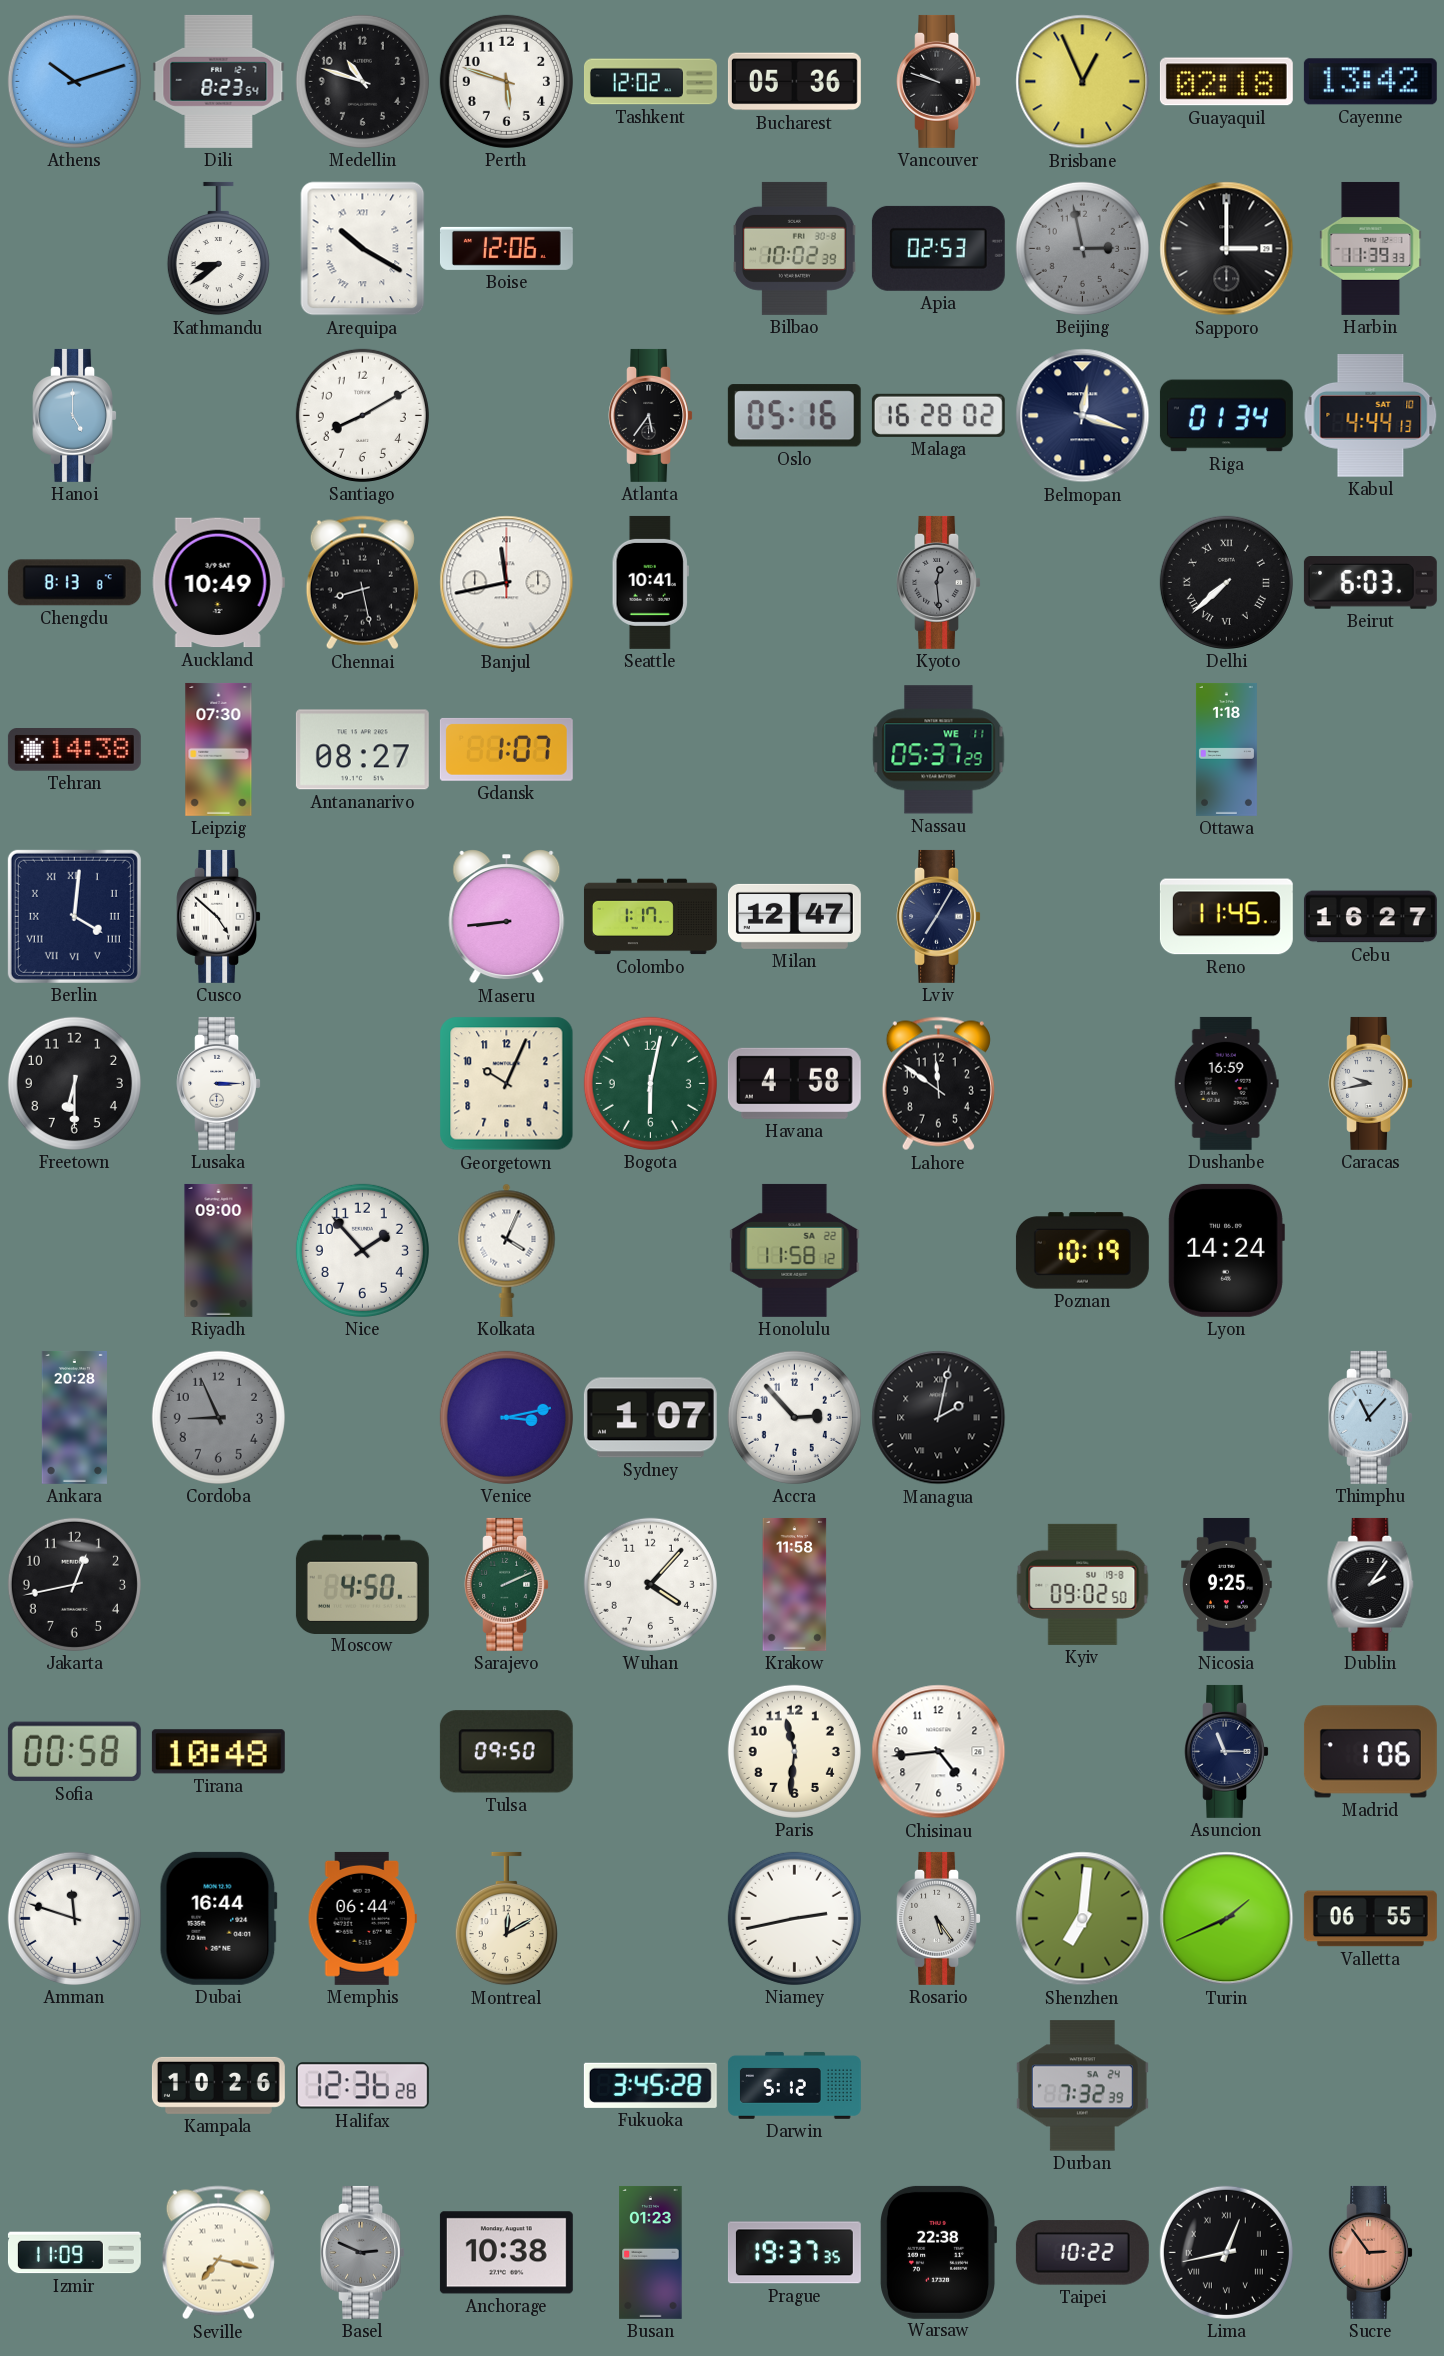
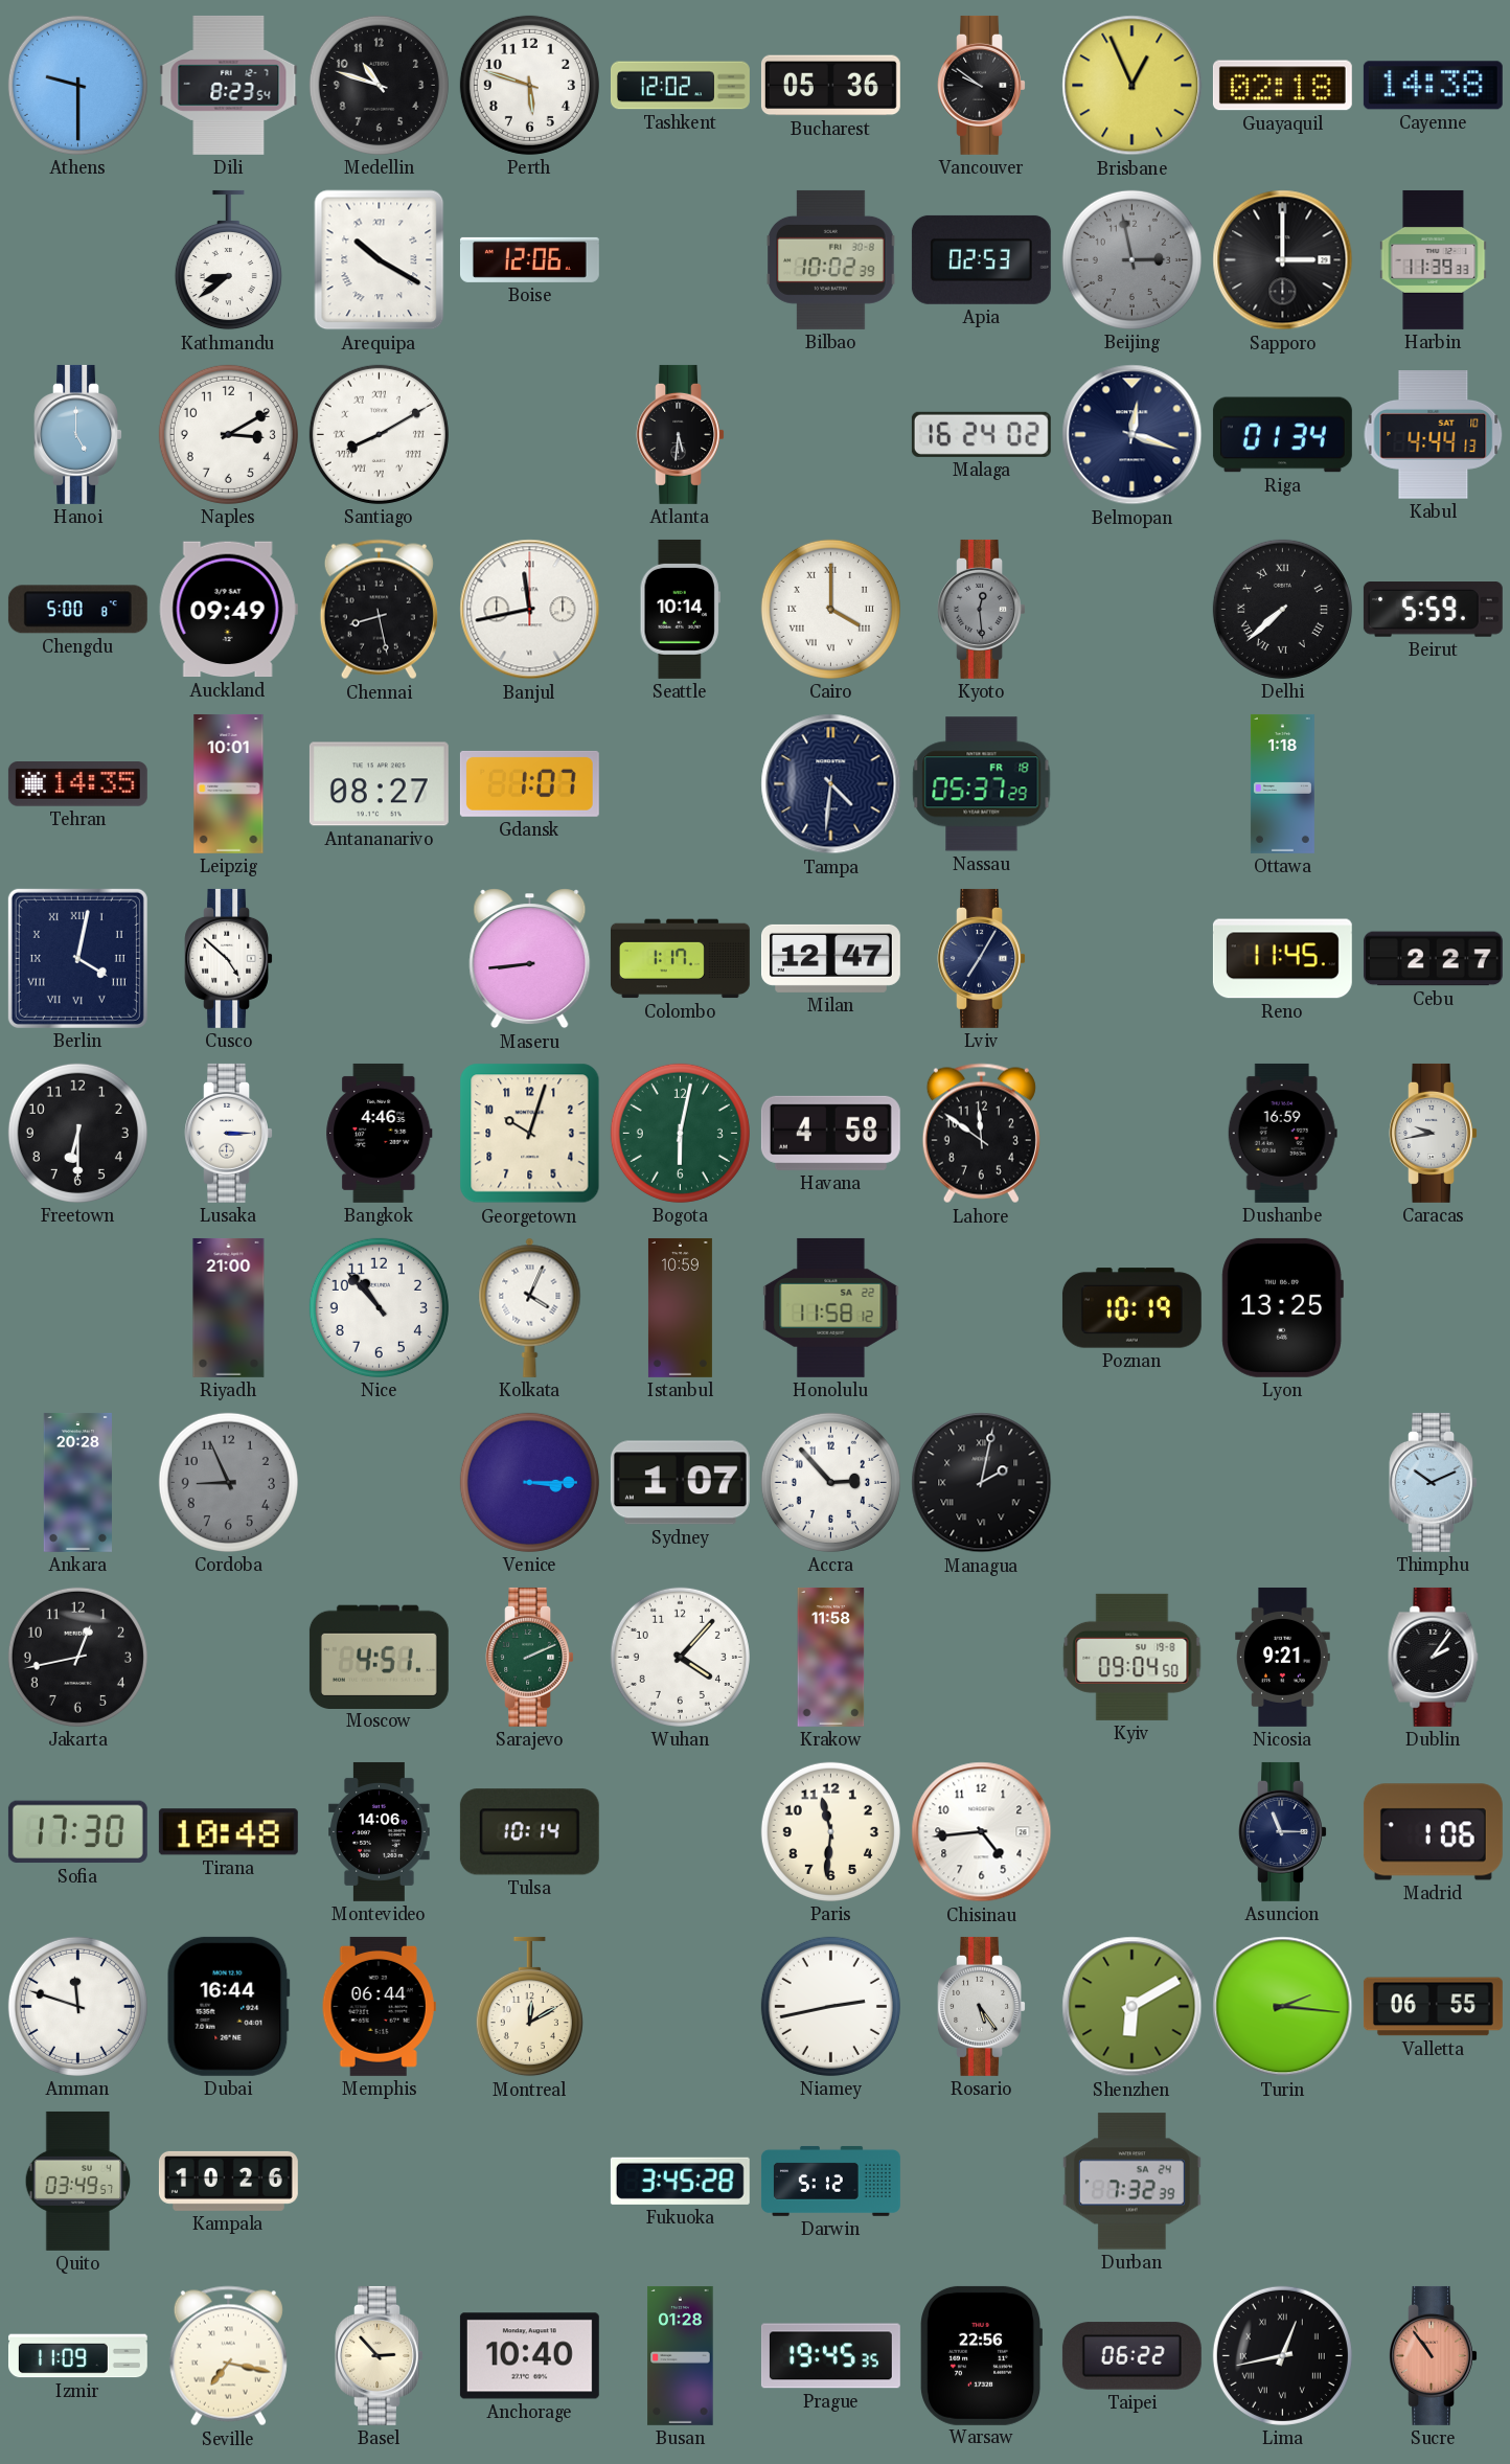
Athens: 10:12 -> 9:30
Vancouver: 9:48 -> 9:51
Cayenne: 13:42 -> 14:38
Naples: none -> 3:10
Santiago numerals: Arabic -> Roman
Atlanta: 5:36 -> 5:31
Oslo: 05:16 -> none
Malaga: 16:28 -> 16:24
Chengdu: 8:13 -> 5:00
Auckland: 10:49 -> 09:49
Seattle: 10:41 -> 10:14
Cairo: none -> 4:00
Beirut: 6:03 -> 5:59
Tehran: 14:38 -> 14:35
Leipzig: 07:30 -> 10:01
Tampa: none -> 4:31
Nassau date: WE 11 -> FR 18
Berlin: 4:01 -> 4:02
Cebu: 16:27 -> 2:27
Bangkok: none -> 4:46
Georgetown: 10:04 -> 10:03
Riyadh: 09:00 -> 21:00
Nice: 1:53 -> 10:53
Istanbul: none -> 10:59
Lyon: 14:24 -> 13:25
Venice: 3:13 -> 3:15
Thimphu: 11:07 -> 10:11
Moscow: 4:50 -> 4:51
Kyiv: 09:02 -> 09:04
Nicosia: 9:25 -> 9:21
Sofia: 00:58 -> 17:30
Montevideo: none -> 14:06
Tulsa: 09:50 -> 10:14
Shenzhen: 7:01 -> 6:10
Turin: 1:41 -> 2:16
Quito: none -> 03:49
Halifax: 12:36 -> none
Basel: 2:49 -> 2:53
Basel dial: grey -> cream
Anchorage: 10:38 -> 10:40
Busan: 01:23 -> 01:28
Prague: 19:37 -> 19:45
Warsaw: 22:38 -> 22:56
Taipei: 10:22 -> 06:22
Sucre: 2:54 -> 10:54
